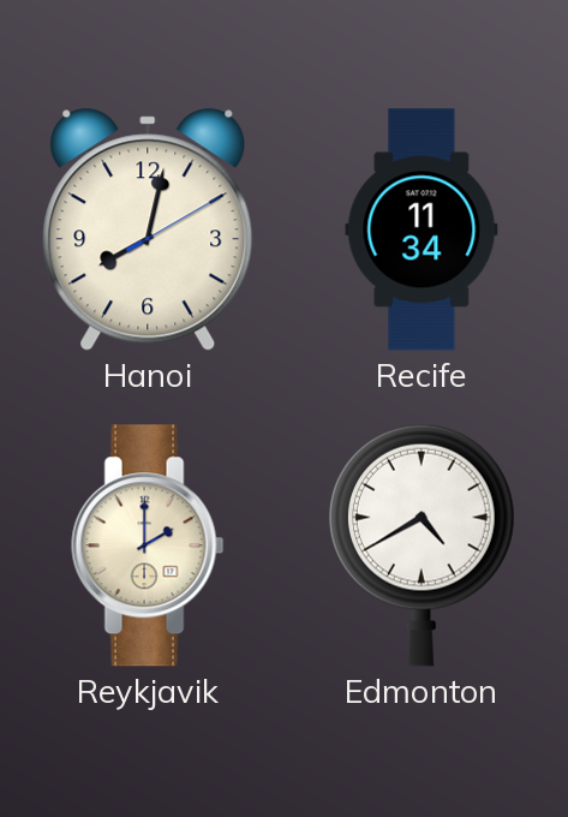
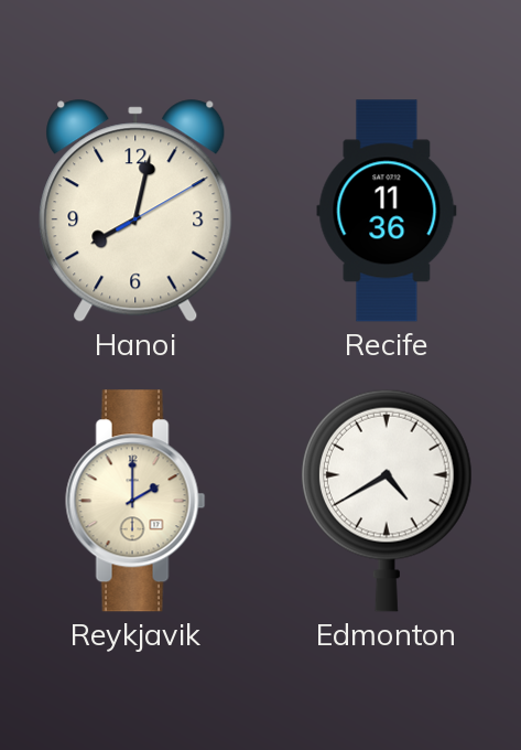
Recife: 11:34 -> 11:36
